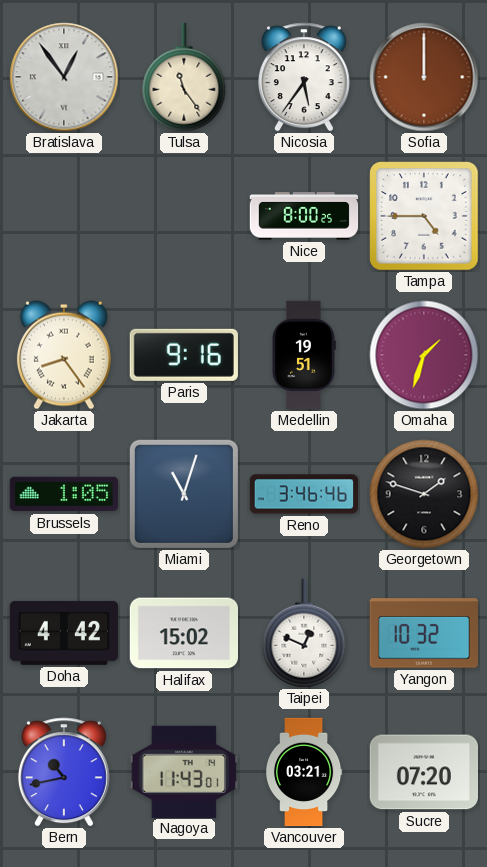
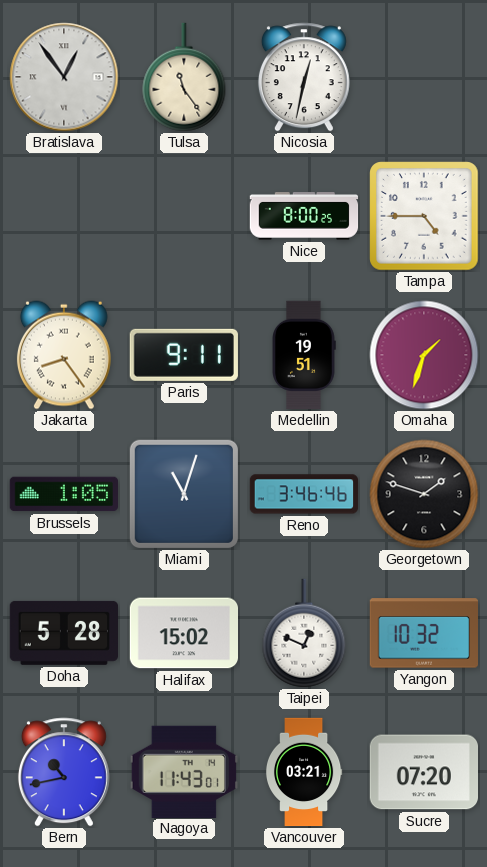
Nicosia: 5:36 -> 12:32
Sofia: 12:00 -> none
Paris: 9:16 -> 9:11
Doha: 4:42 -> 5:28
